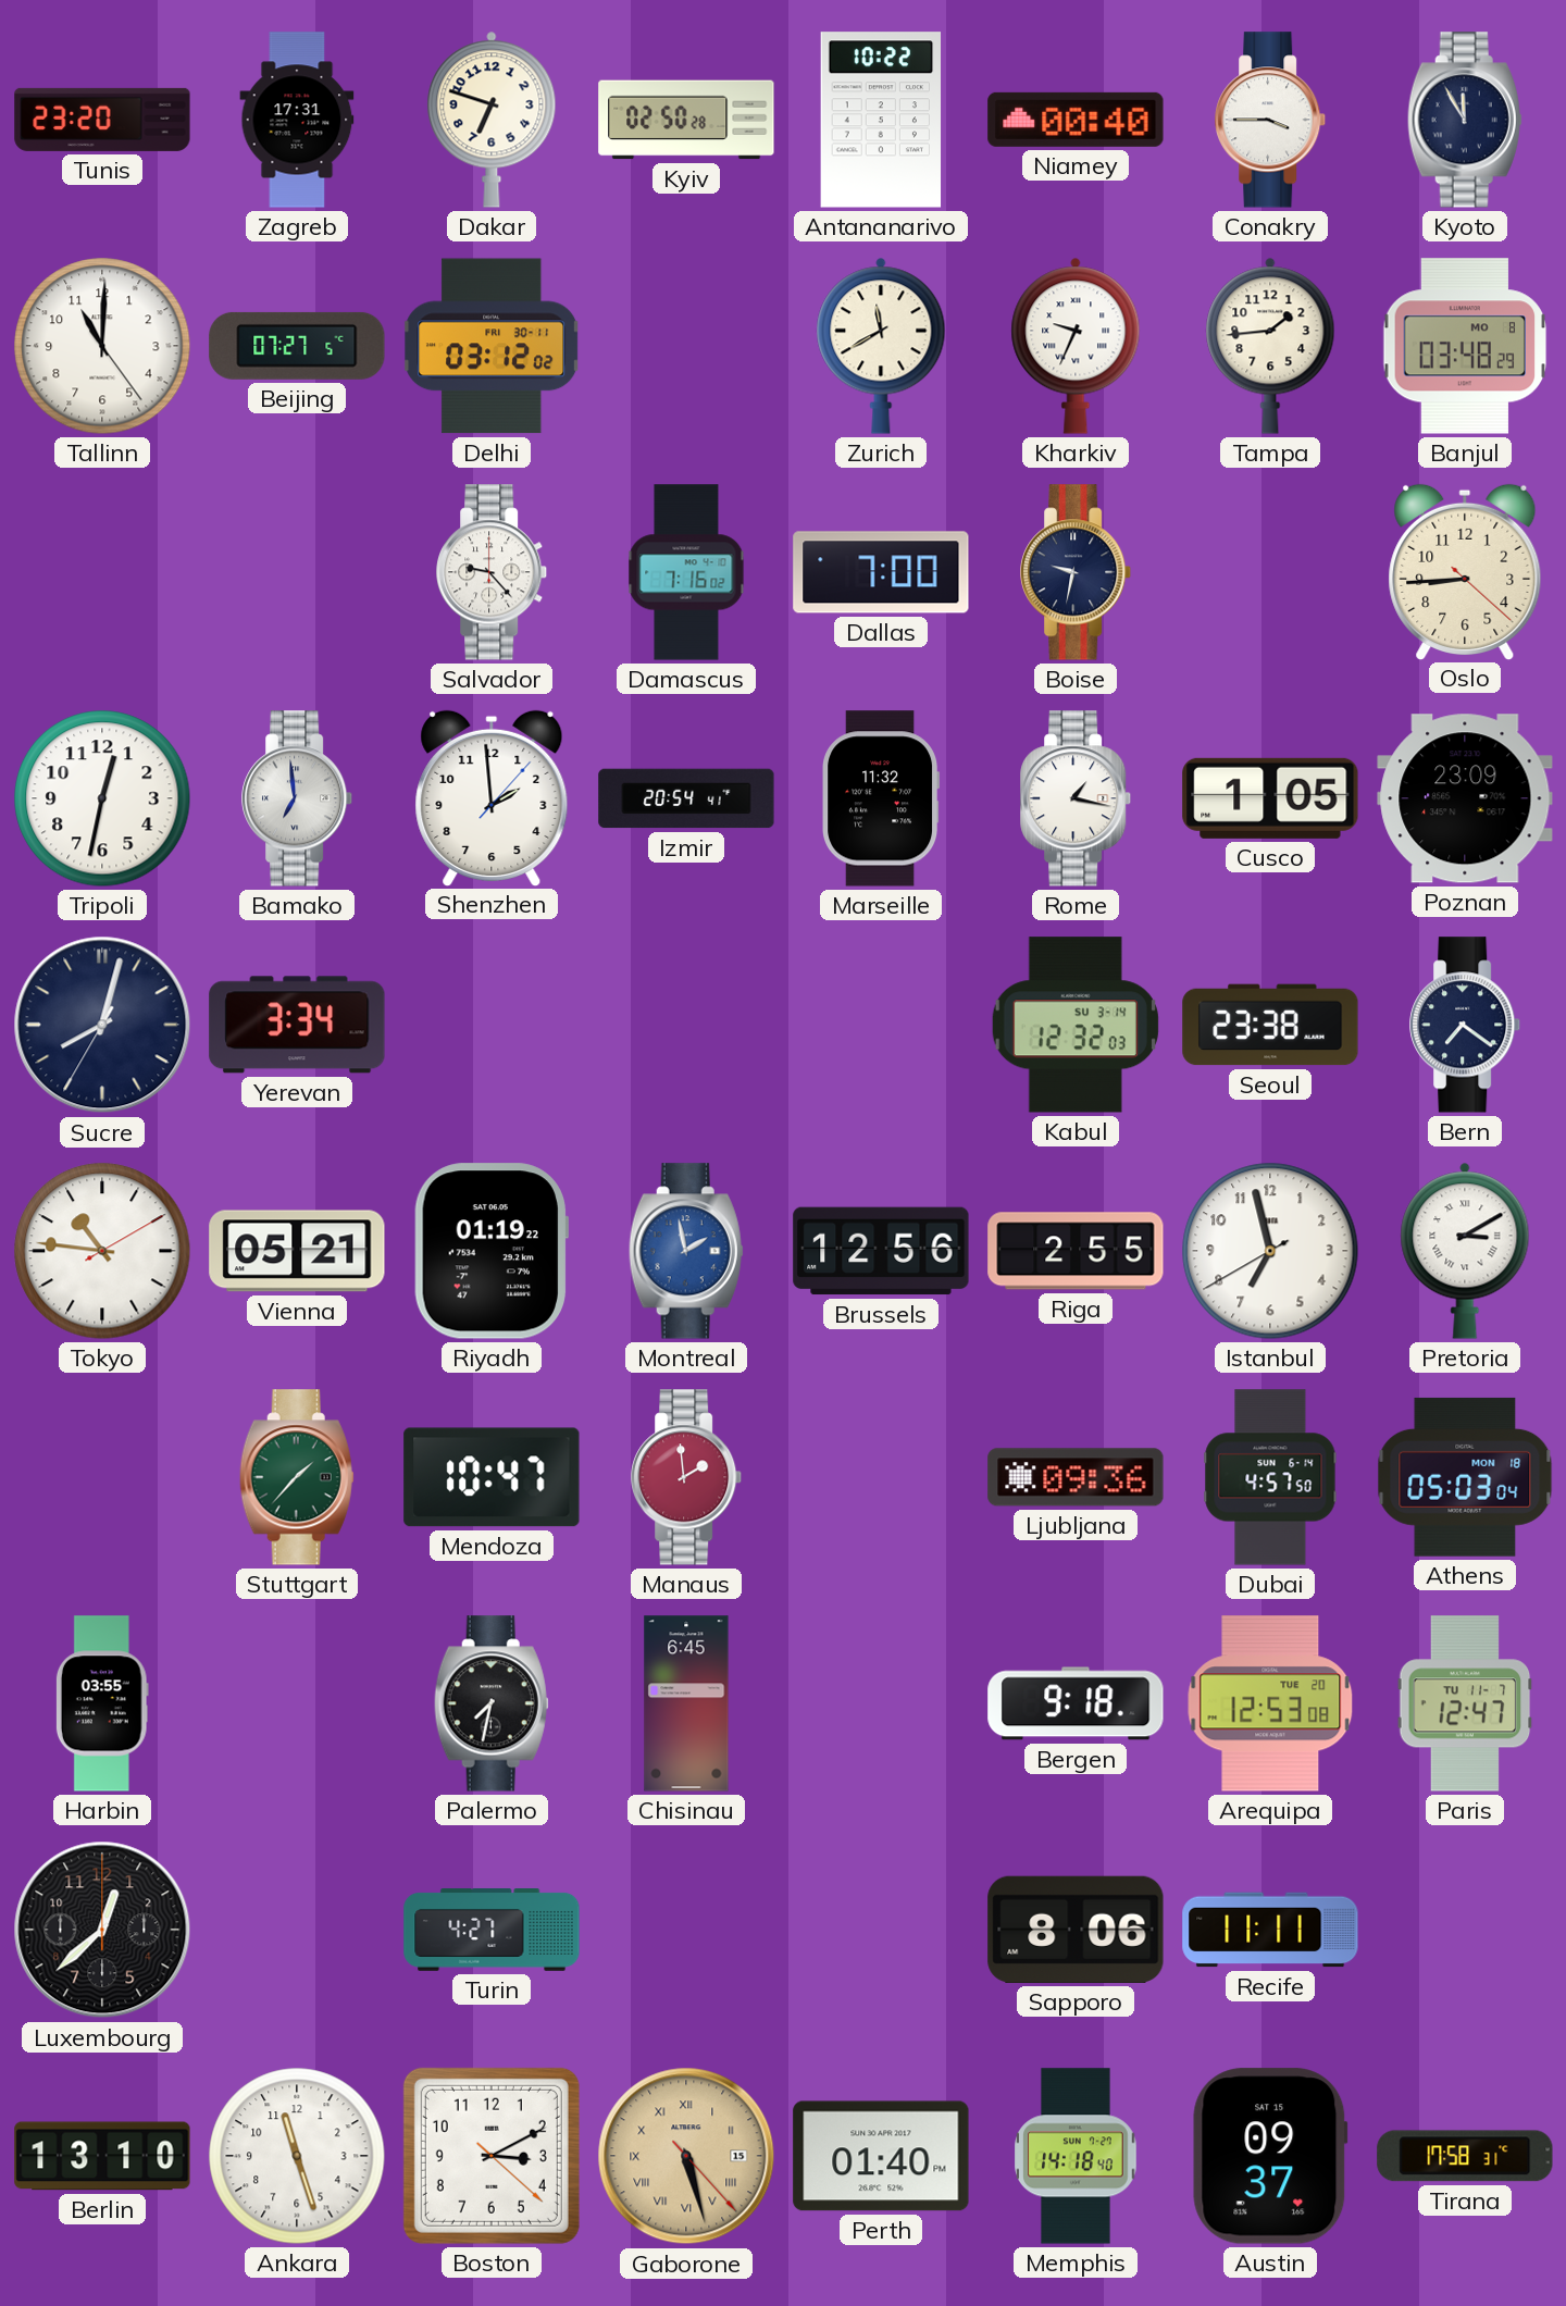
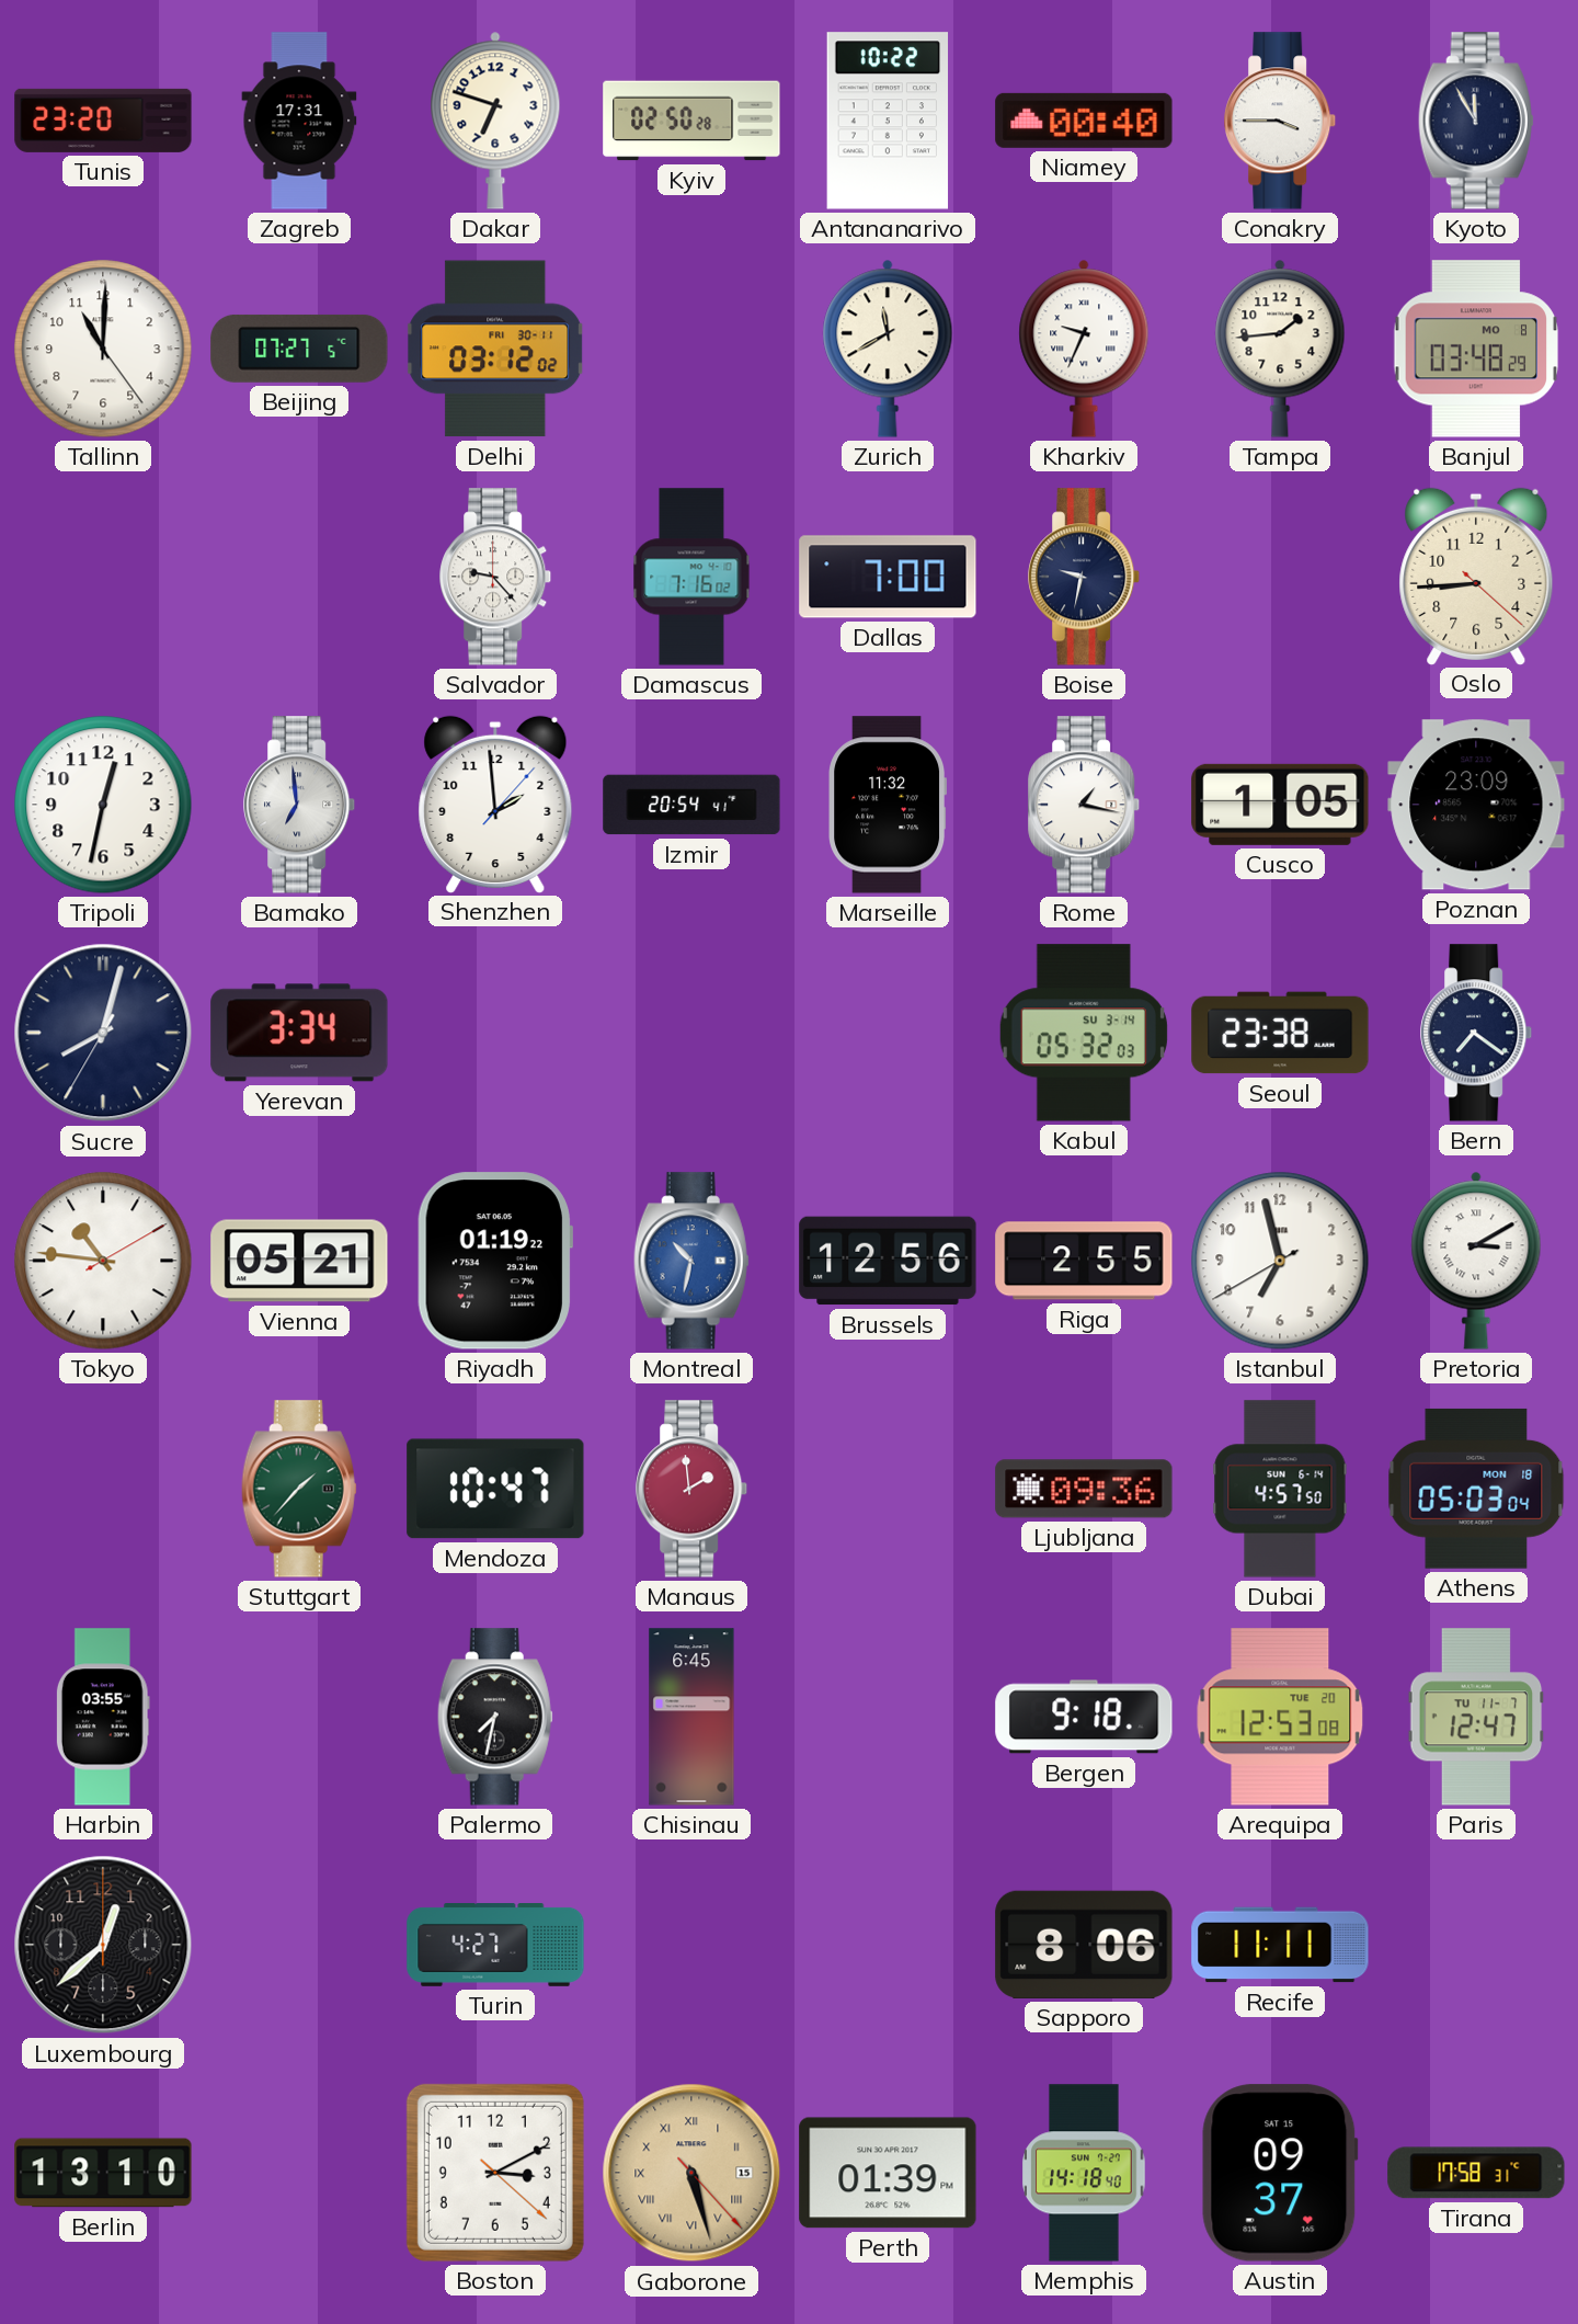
Kabul: 12:32 -> 05:32
Montreal: 1:58 -> 10:32
Ankara: 11:27 -> none
Perth: 01:40 -> 01:39
